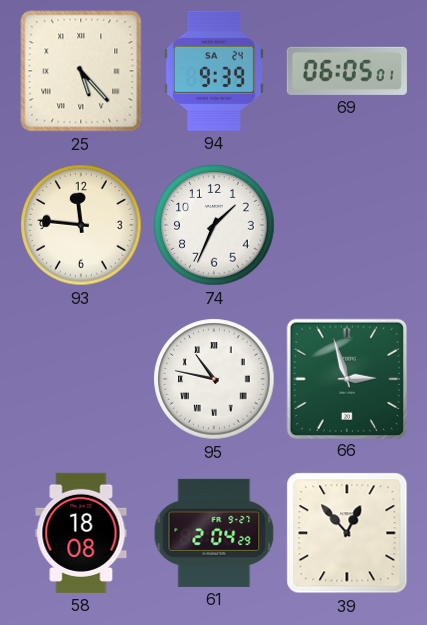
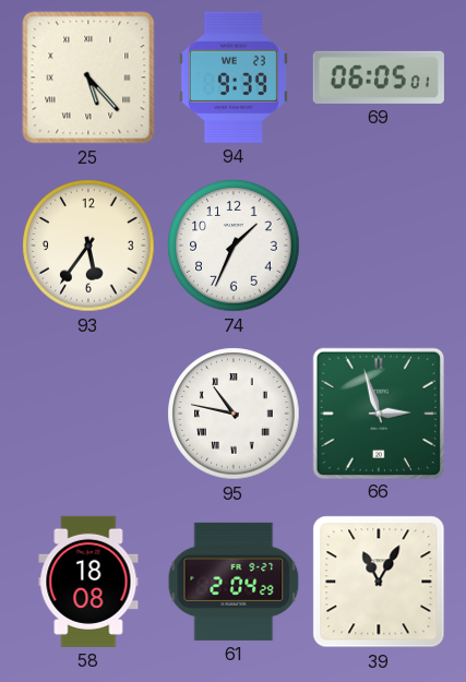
94 date: SA 24 -> WE 23
93: 11:46 -> 5:36
39: 12:53 -> 11:05
